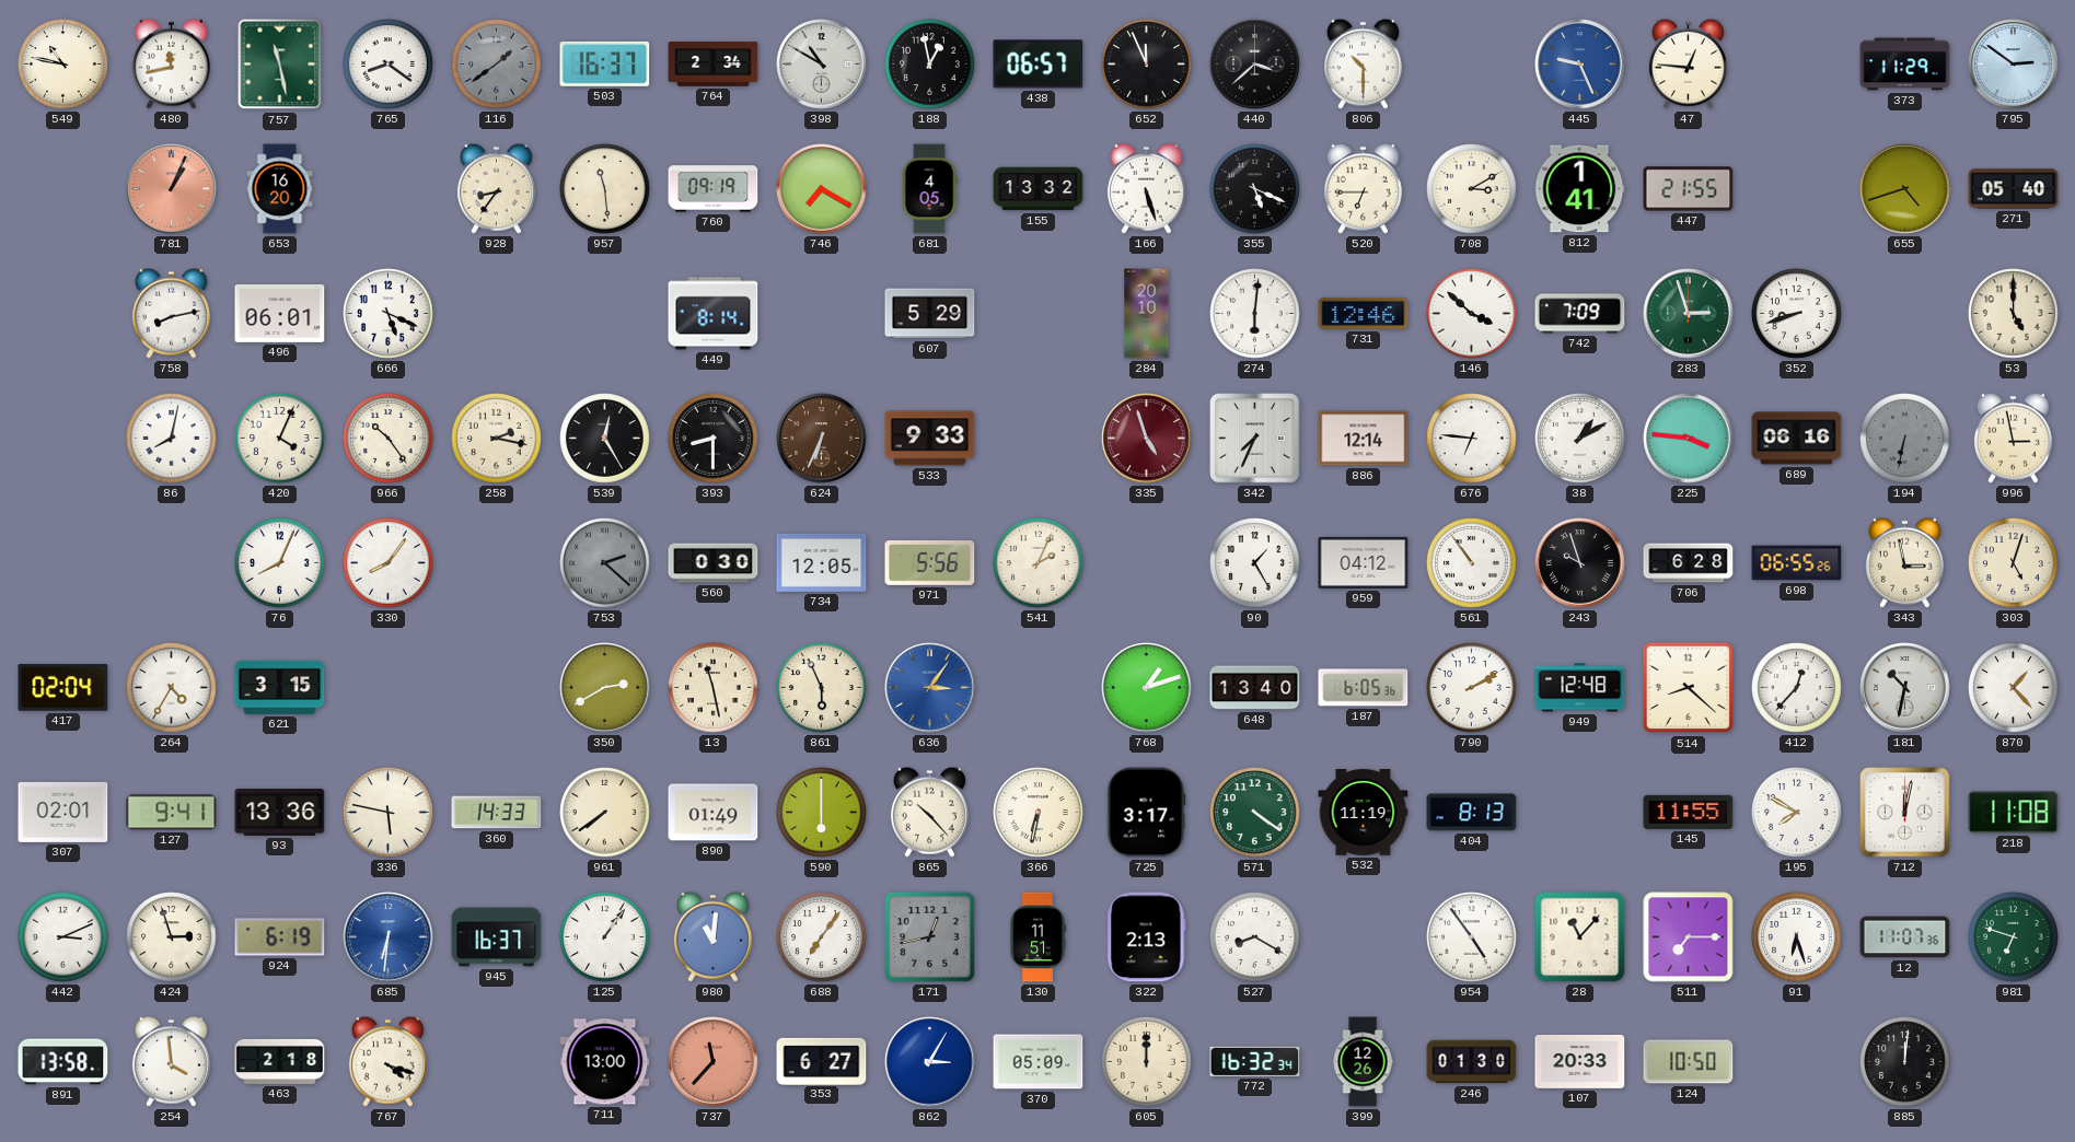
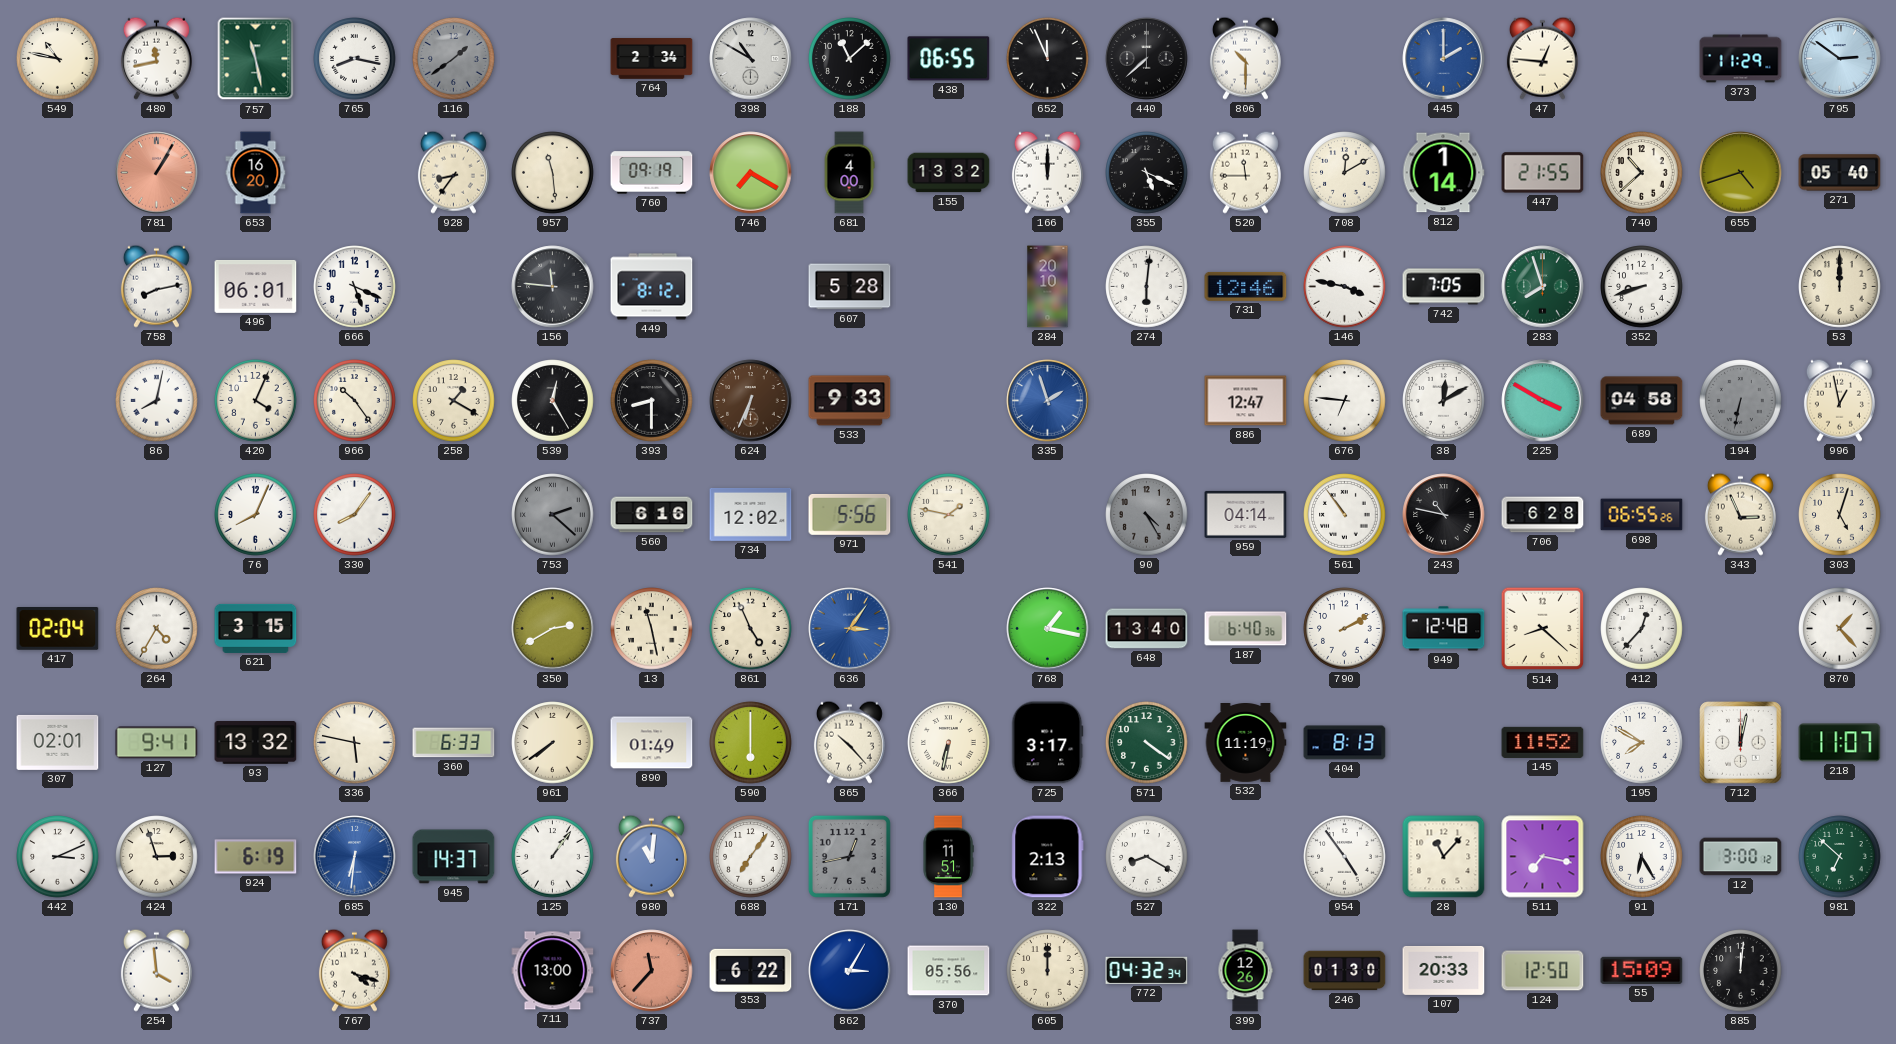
765: 8:21 -> 8:17
503: 16:37 -> none
188: 12:58 -> 11:08
438: 06:57 -> 06:55
440: 3:38 -> 7:38
445: 9:26 -> 2:00
781: 1:04 -> 1:05
681: 4:05 -> 4:00
166: 5:27 -> 12:00
520: 6:45 -> 11:45
708: 3:10 -> 12:10
812: 1:41 -> 1:14
740: none -> 10:38
156: none -> 11:46
449: 8:14 -> 8:12
607: 5:29 -> 5:28
146: 3:52 -> 3:47
742: 7:09 -> 7:05
283: 2:57 -> 7:57
53: 5:00 -> 12:00
258: 2:17 -> 1:20
335: 4:57 -> 1:57
335 dial: burgundy -> blue
342: 7:34 -> none
886: 12:14 -> 12:47
38: 1:10 -> 12:10
225: 3:46 -> 3:50
689: 06:16 -> 04:58
996: 2:58 -> 12:58
560: 0:30 -> 6:16
734: 12:05 -> 12:02
541: 2:04 -> 1:47
90: 1:25 -> 4:25
90 dial: white -> grey
959: 04:12 -> 04:14
243: 9:57 -> 10:47
343: 2:58 -> 2:56
861: 5:56 -> 4:56
768: 1:12 -> 1:17
187: 6:05 -> 6:40
181: 10:32 -> none
93: 13:36 -> 13:32
360: 14:33 -> 6:33
145: 11:55 -> 11:52
218: 11:08 -> 11:07
945: 16:37 -> 14:37
511: 7:15 -> 7:17
91: 6:27 -> 6:25
12: 11:07 -> 3:00
981: 6:48 -> 6:52
891: 13:58 -> none
463: 2:18 -> none
353: 6:27 -> 6:22
370: 05:09 -> 05:56
772: 16:32 -> 04:32
124: 10:50 -> 12:50
55: none -> 15:09
